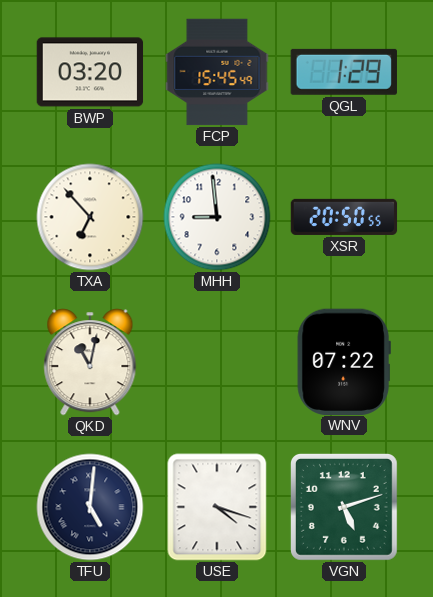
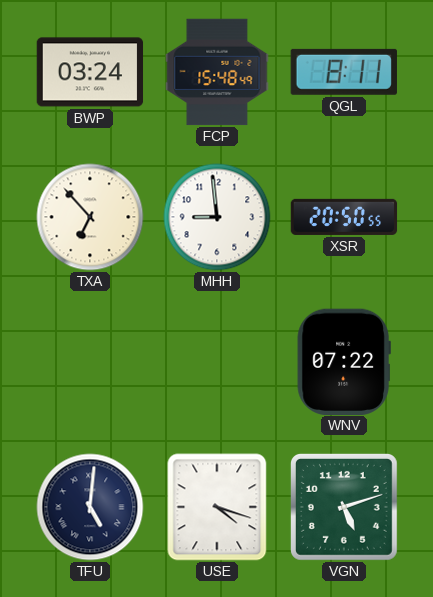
BWP: 03:20 -> 03:24
FCP: 15:45 -> 15:48
QGL: 1:29 -> 8:11
QKD: 11:02 -> none
